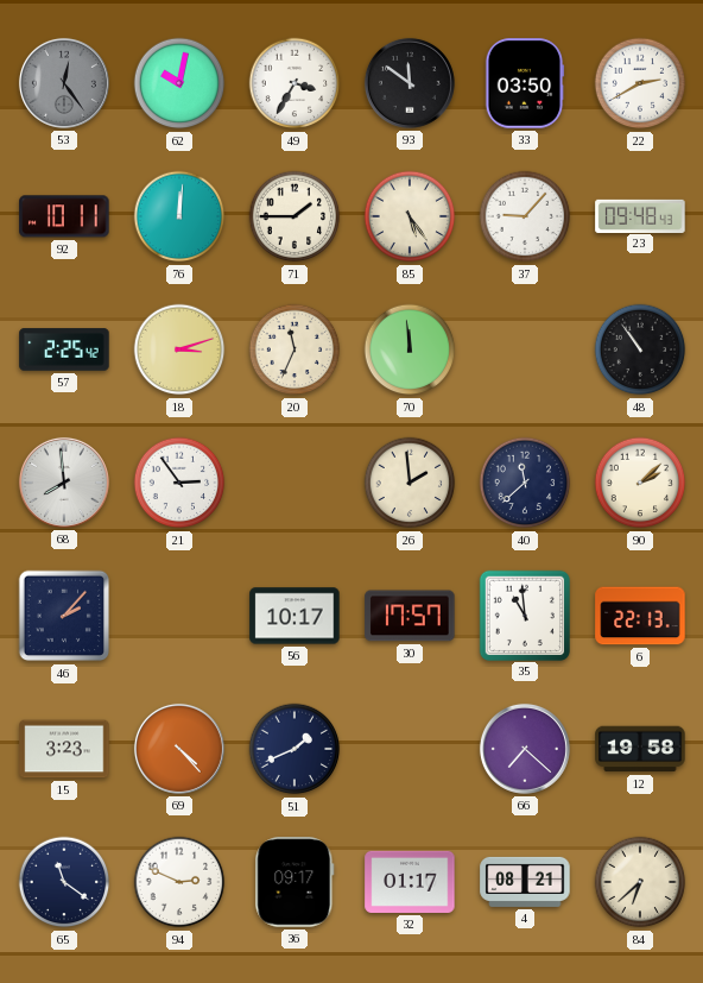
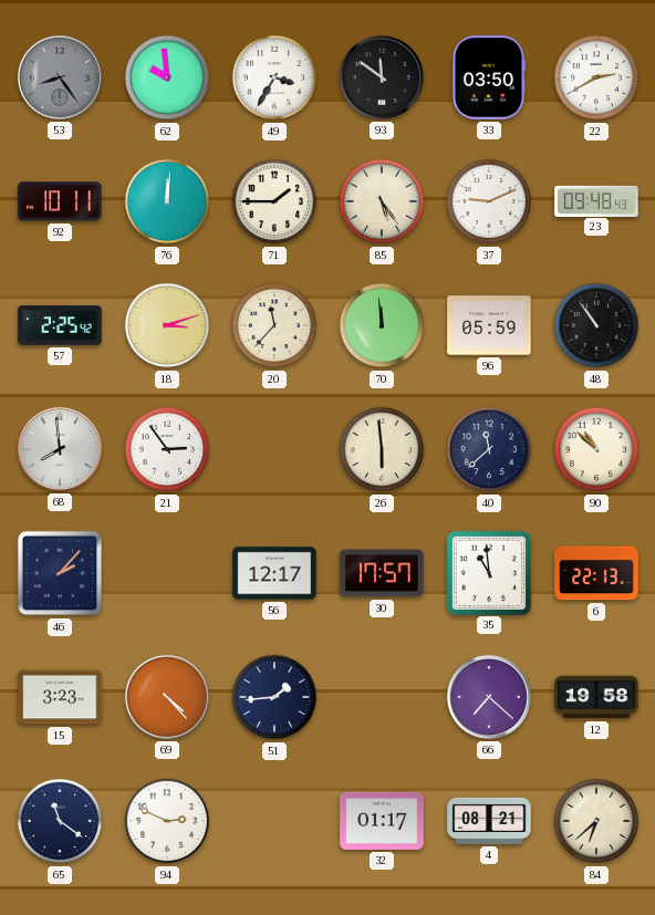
53: 12:24 -> 8:24
62: 10:02 -> 9:59
37: 9:07 -> 9:11
20: 11:34 -> 11:37
96: none -> 05:59
26: 1:59 -> 5:59
90: 2:08 -> 10:52
56: 10:17 -> 12:17
51: 1:41 -> 1:44
36: 09:17 -> none
